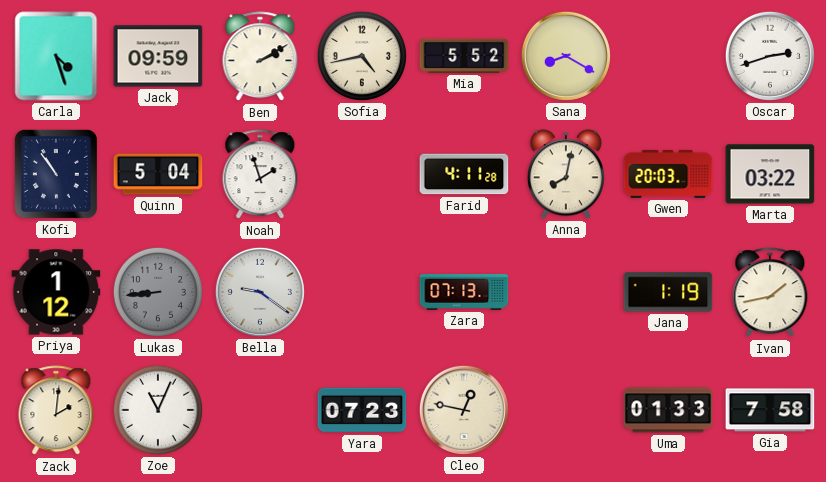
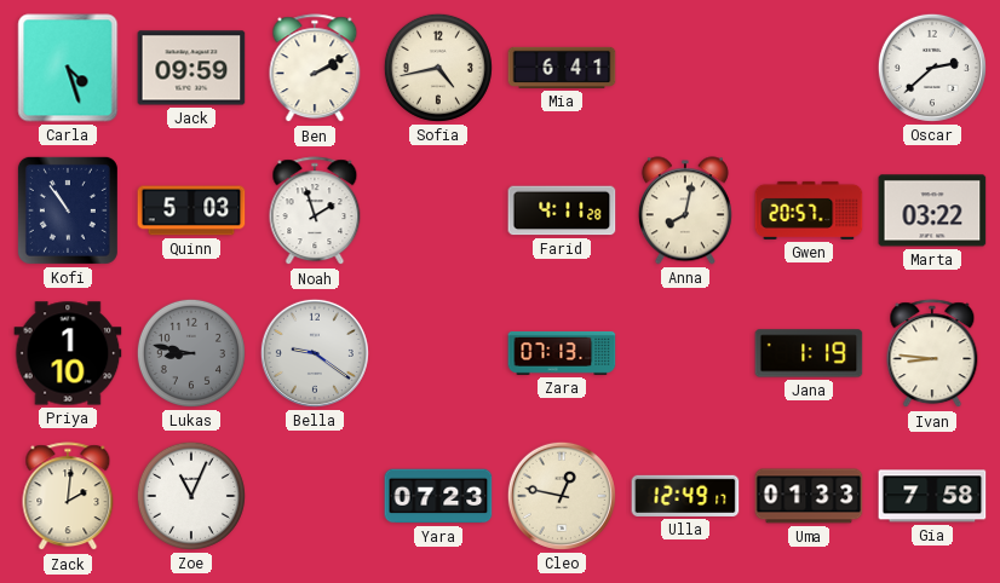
Mia: 5:52 -> 6:41
Sana: 8:20 -> none
Oscar: 2:42 -> 2:38
Quinn: 5:04 -> 5:03
Gwen: 20:03 -> 20:57
Priya: 1:12 -> 1:10
Lukas: 8:44 -> 8:47
Ivan: 1:43 -> 8:46
Ulla: none -> 12:49
